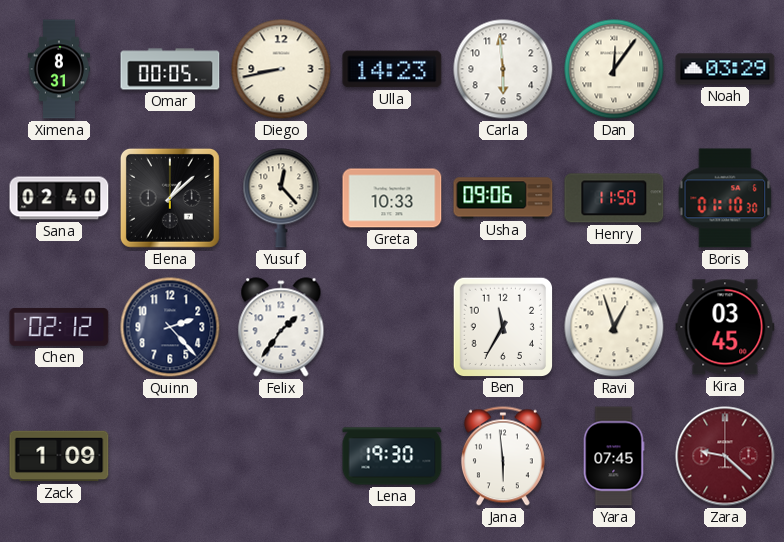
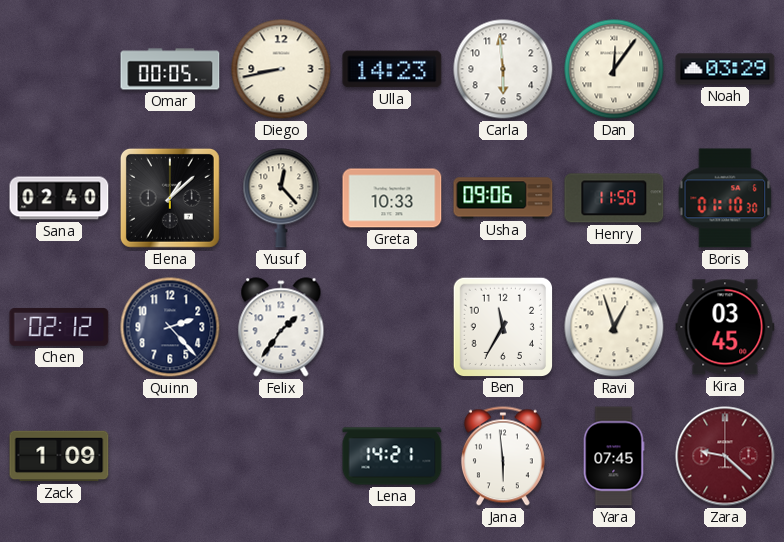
Ximena: 8:31 -> none
Lena: 19:30 -> 14:21
